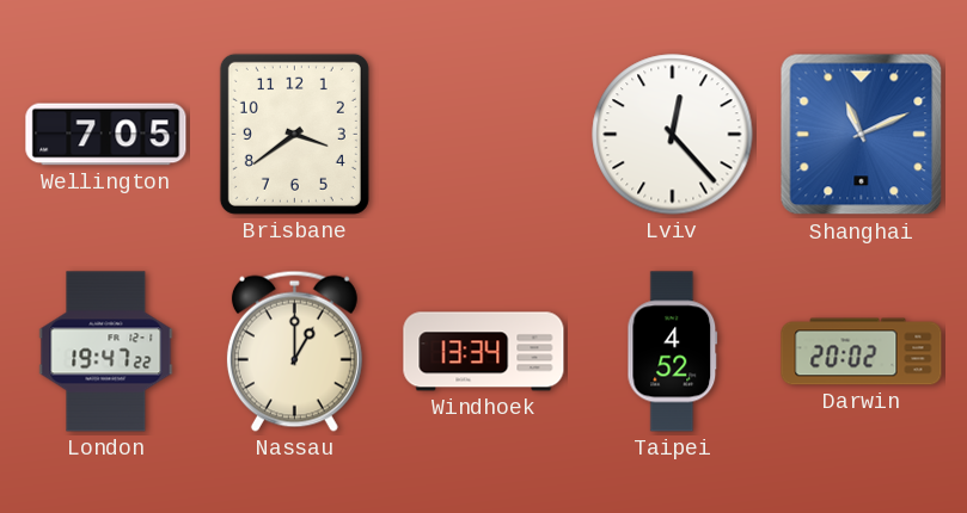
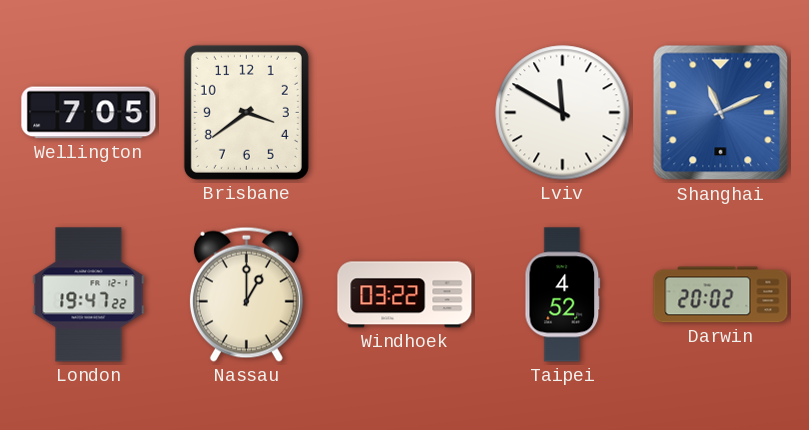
Lviv: 12:23 -> 11:50
Windhoek: 13:34 -> 03:22
